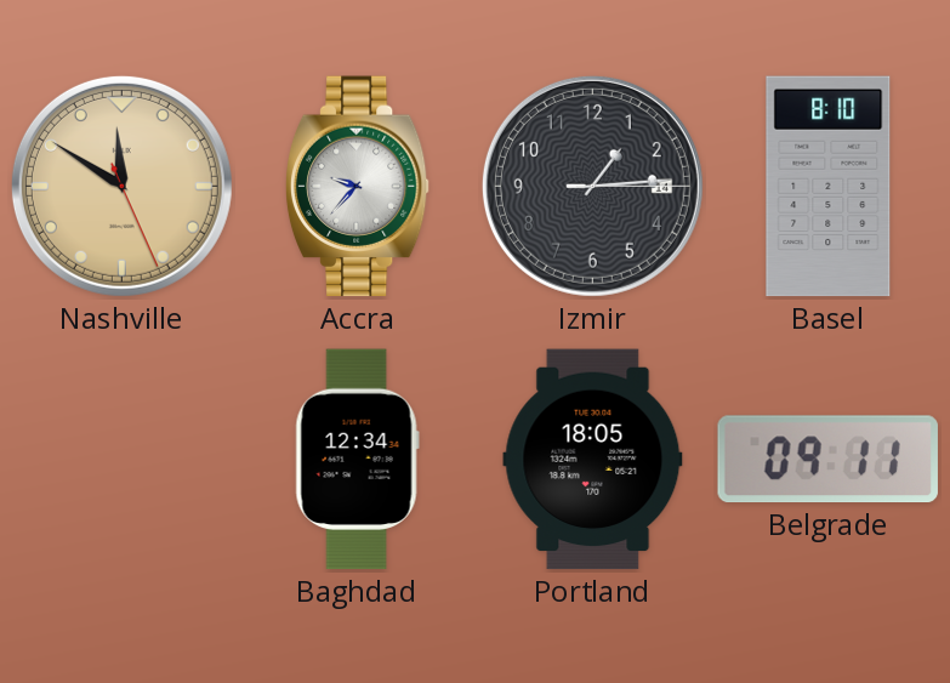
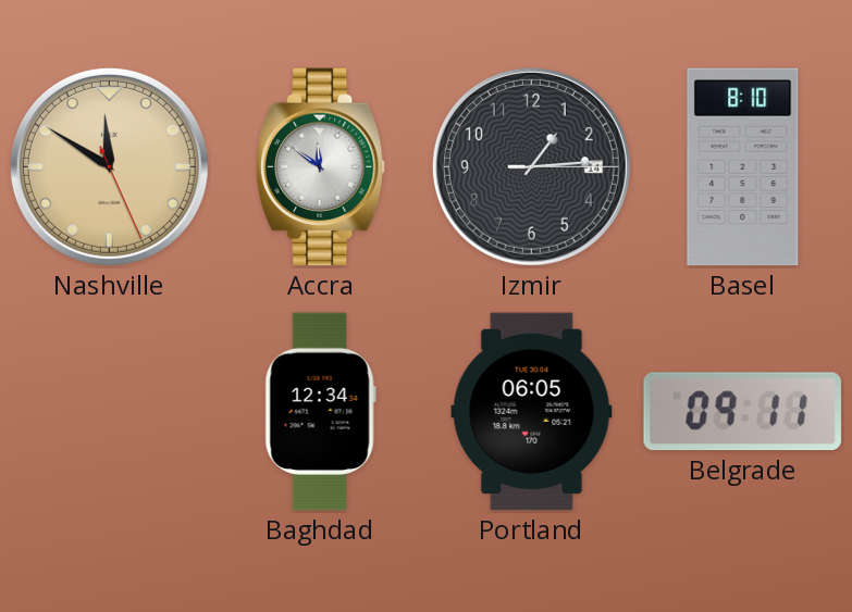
Accra: 9:37 -> 11:51
Portland: 18:05 -> 06:05
